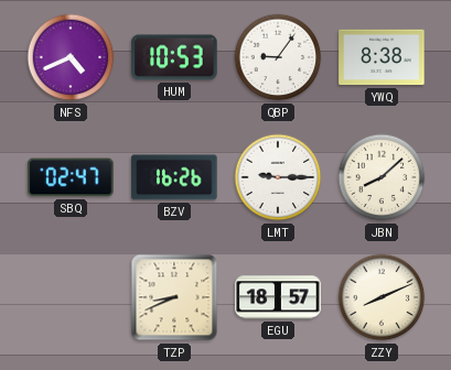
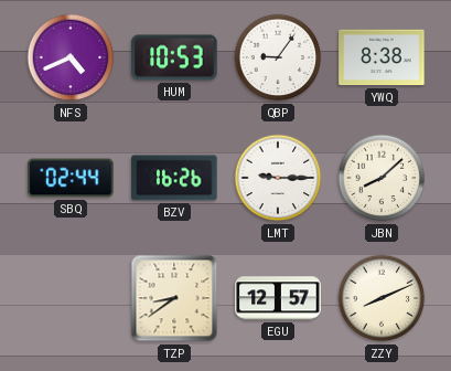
SBQ: 02:47 -> 02:44
TZP: 8:41 -> 8:39
EGU: 18:57 -> 12:57
